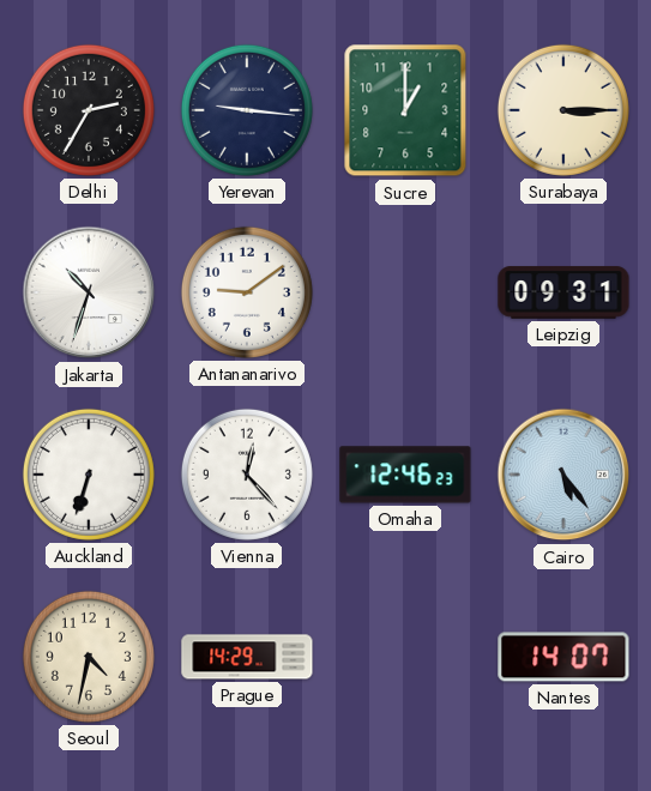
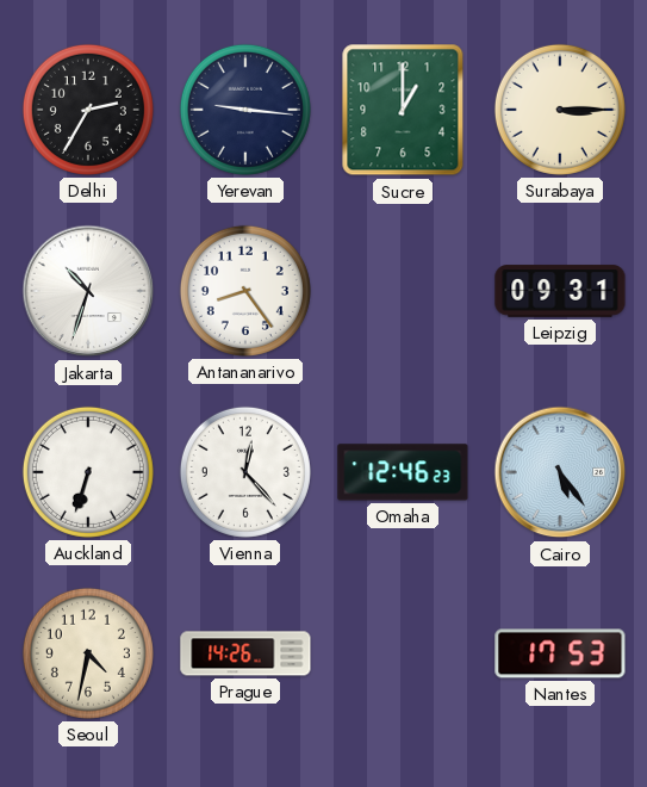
Antananarivo: 9:09 -> 8:24
Prague: 14:29 -> 14:26
Nantes: 14:07 -> 17:53
